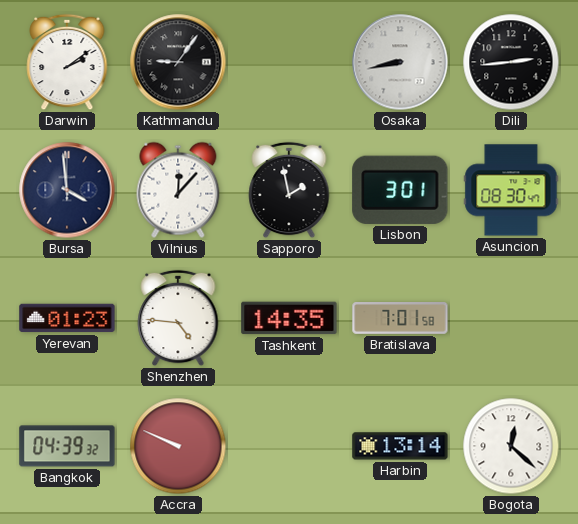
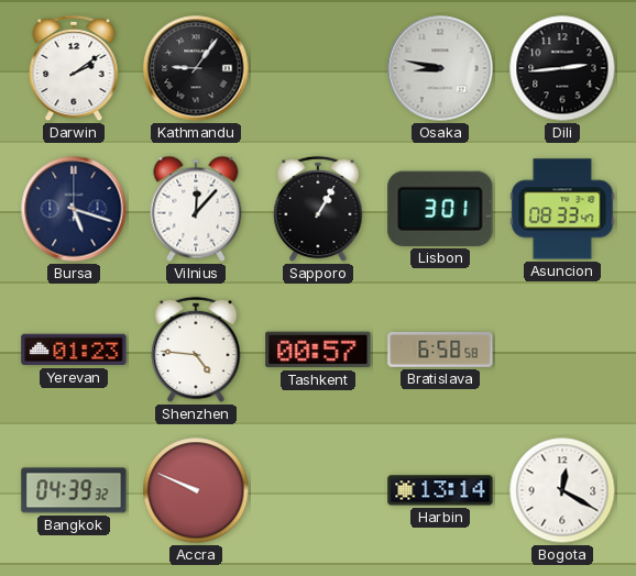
Osaka: 8:43 -> 8:47
Bursa: 3:59 -> 5:18
Sapporo: 1:58 -> 1:05
Asuncion: 08:30 -> 08:33
Tashkent: 14:35 -> 00:57
Bratislava: 7:01 -> 6:58
Bogota: 12:22 -> 12:20
